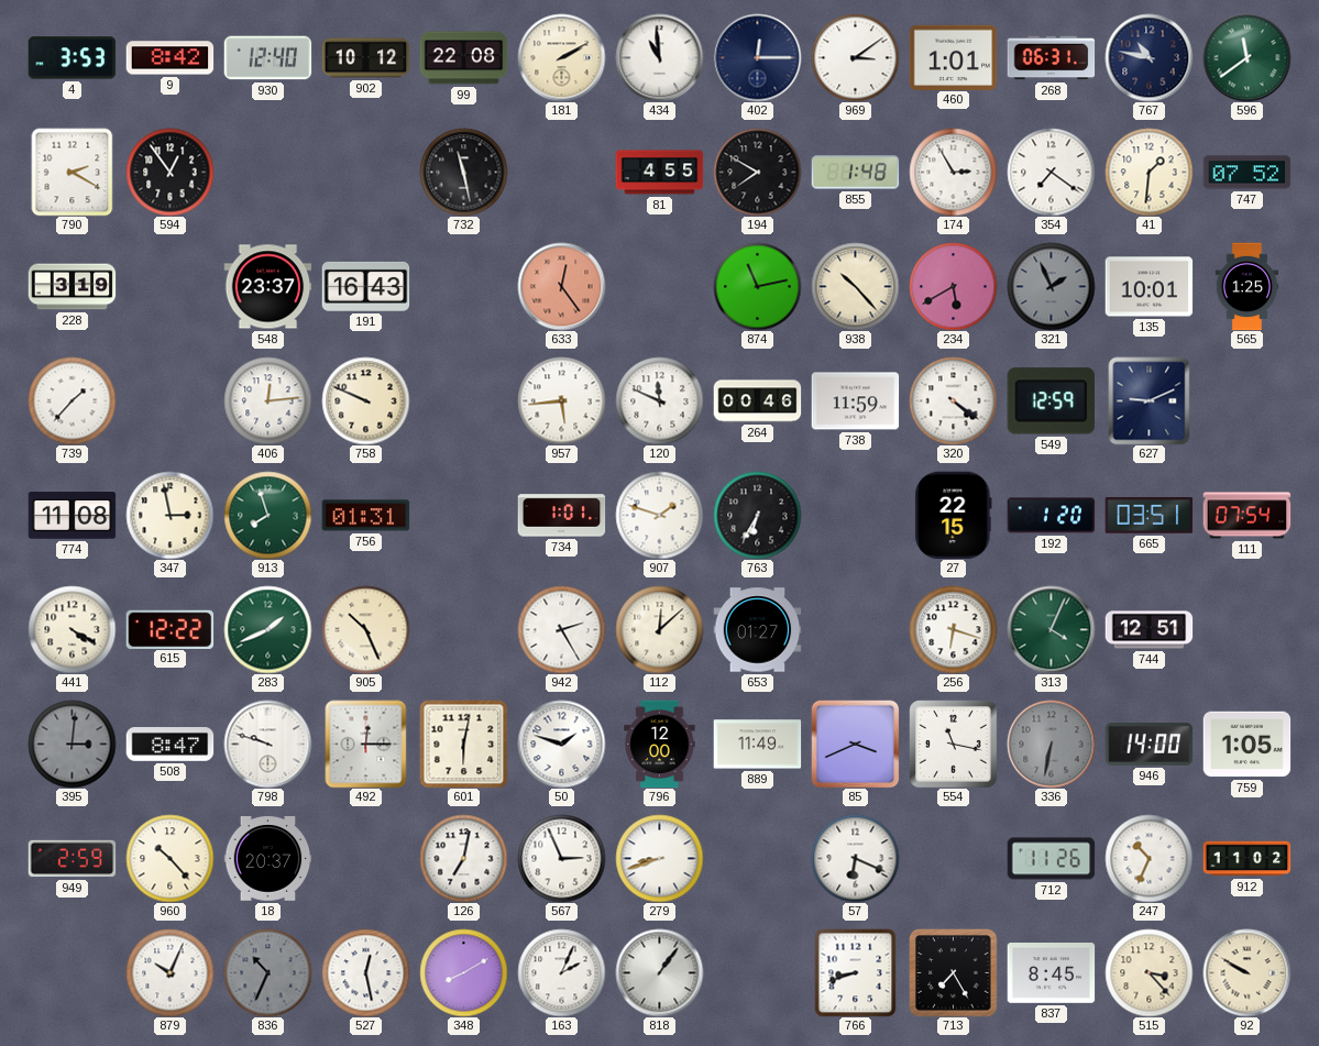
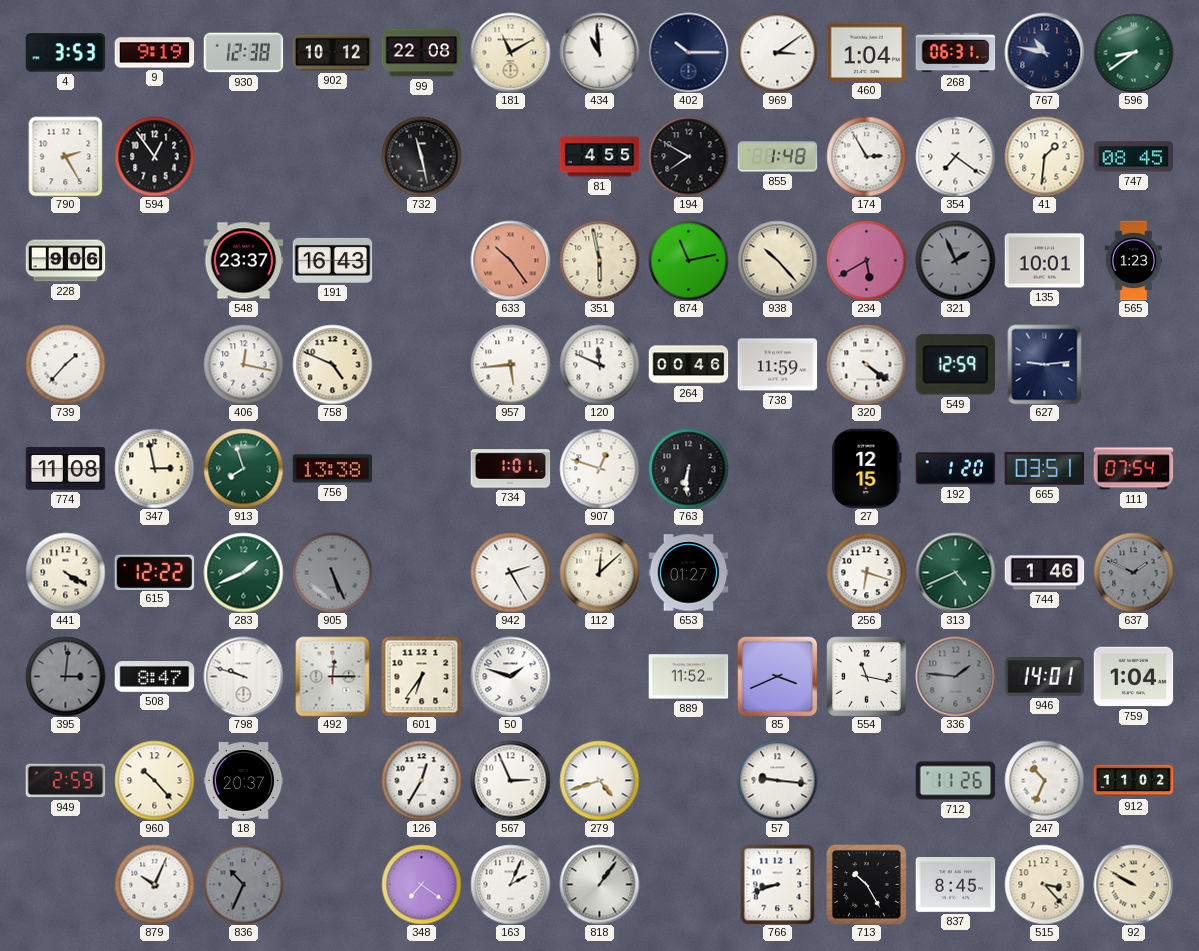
9: 8:42 -> 9:19
930: 12:40 -> 12:38
181: 2:10 -> 11:10
402: 12:15 -> 10:15
460: 1:01 -> 1:04
596: 11:39 -> 8:39
790: 2:20 -> 2:25
747: 07:52 -> 08:45
228: 3:19 -> 9:06
633: 12:24 -> 10:24
351: none -> 5:58
565: 1:25 -> 1:23
406: 12:14 -> 12:17
758: 9:49 -> 4:49
627: 9:11 -> 9:14
756: 01:31 -> 13:38
907: 1:48 -> 12:48
763: 6:35 -> 6:31
27: 22:15 -> 12:15
905: 10:26 -> 5:26
905 dial: cream -> grey
313: 4:04 -> 4:41
744: 12:51 -> 1:46
637: none -> 1:49
601: 6:02 -> 6:36
796: 12:00 -> none
889: 11:49 -> 11:52
336: 6:32 -> 1:46
946: 14:00 -> 14:01
759: 1:05 -> 1:04
126: 7:02 -> 12:35
279: 8:42 -> 4:42
57: 6:19 -> 9:16
527: 12:28 -> none
348: 8:10 -> 7:21
713: 7:25 -> 10:25
